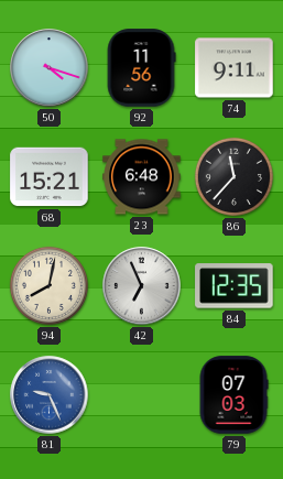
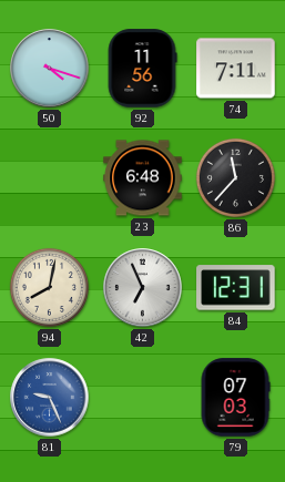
74: 9:11 -> 7:11
68: 15:21 -> none
84: 12:35 -> 12:31
